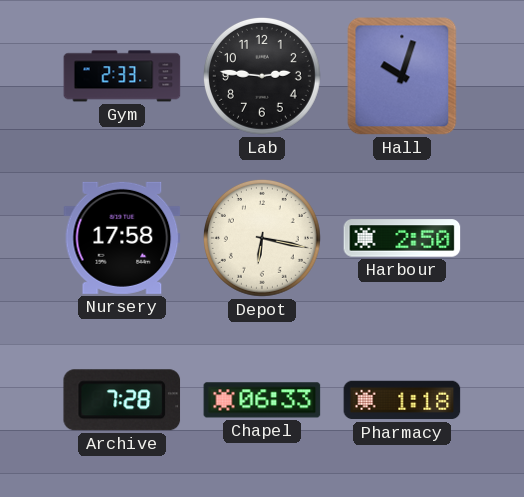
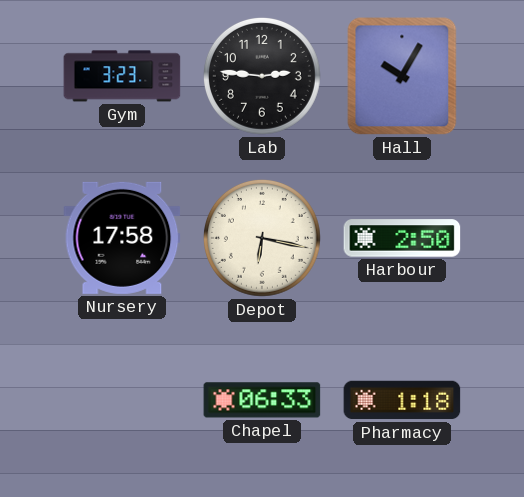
Gym: 2:33 -> 3:23
Hall: 10:03 -> 10:05
Archive: 7:28 -> none
